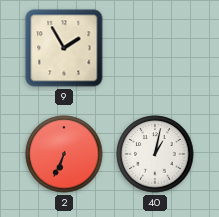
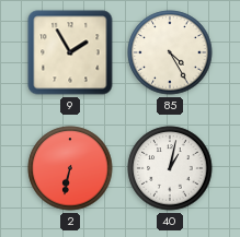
85: none -> 4:25
2: 6:34 -> 6:32
